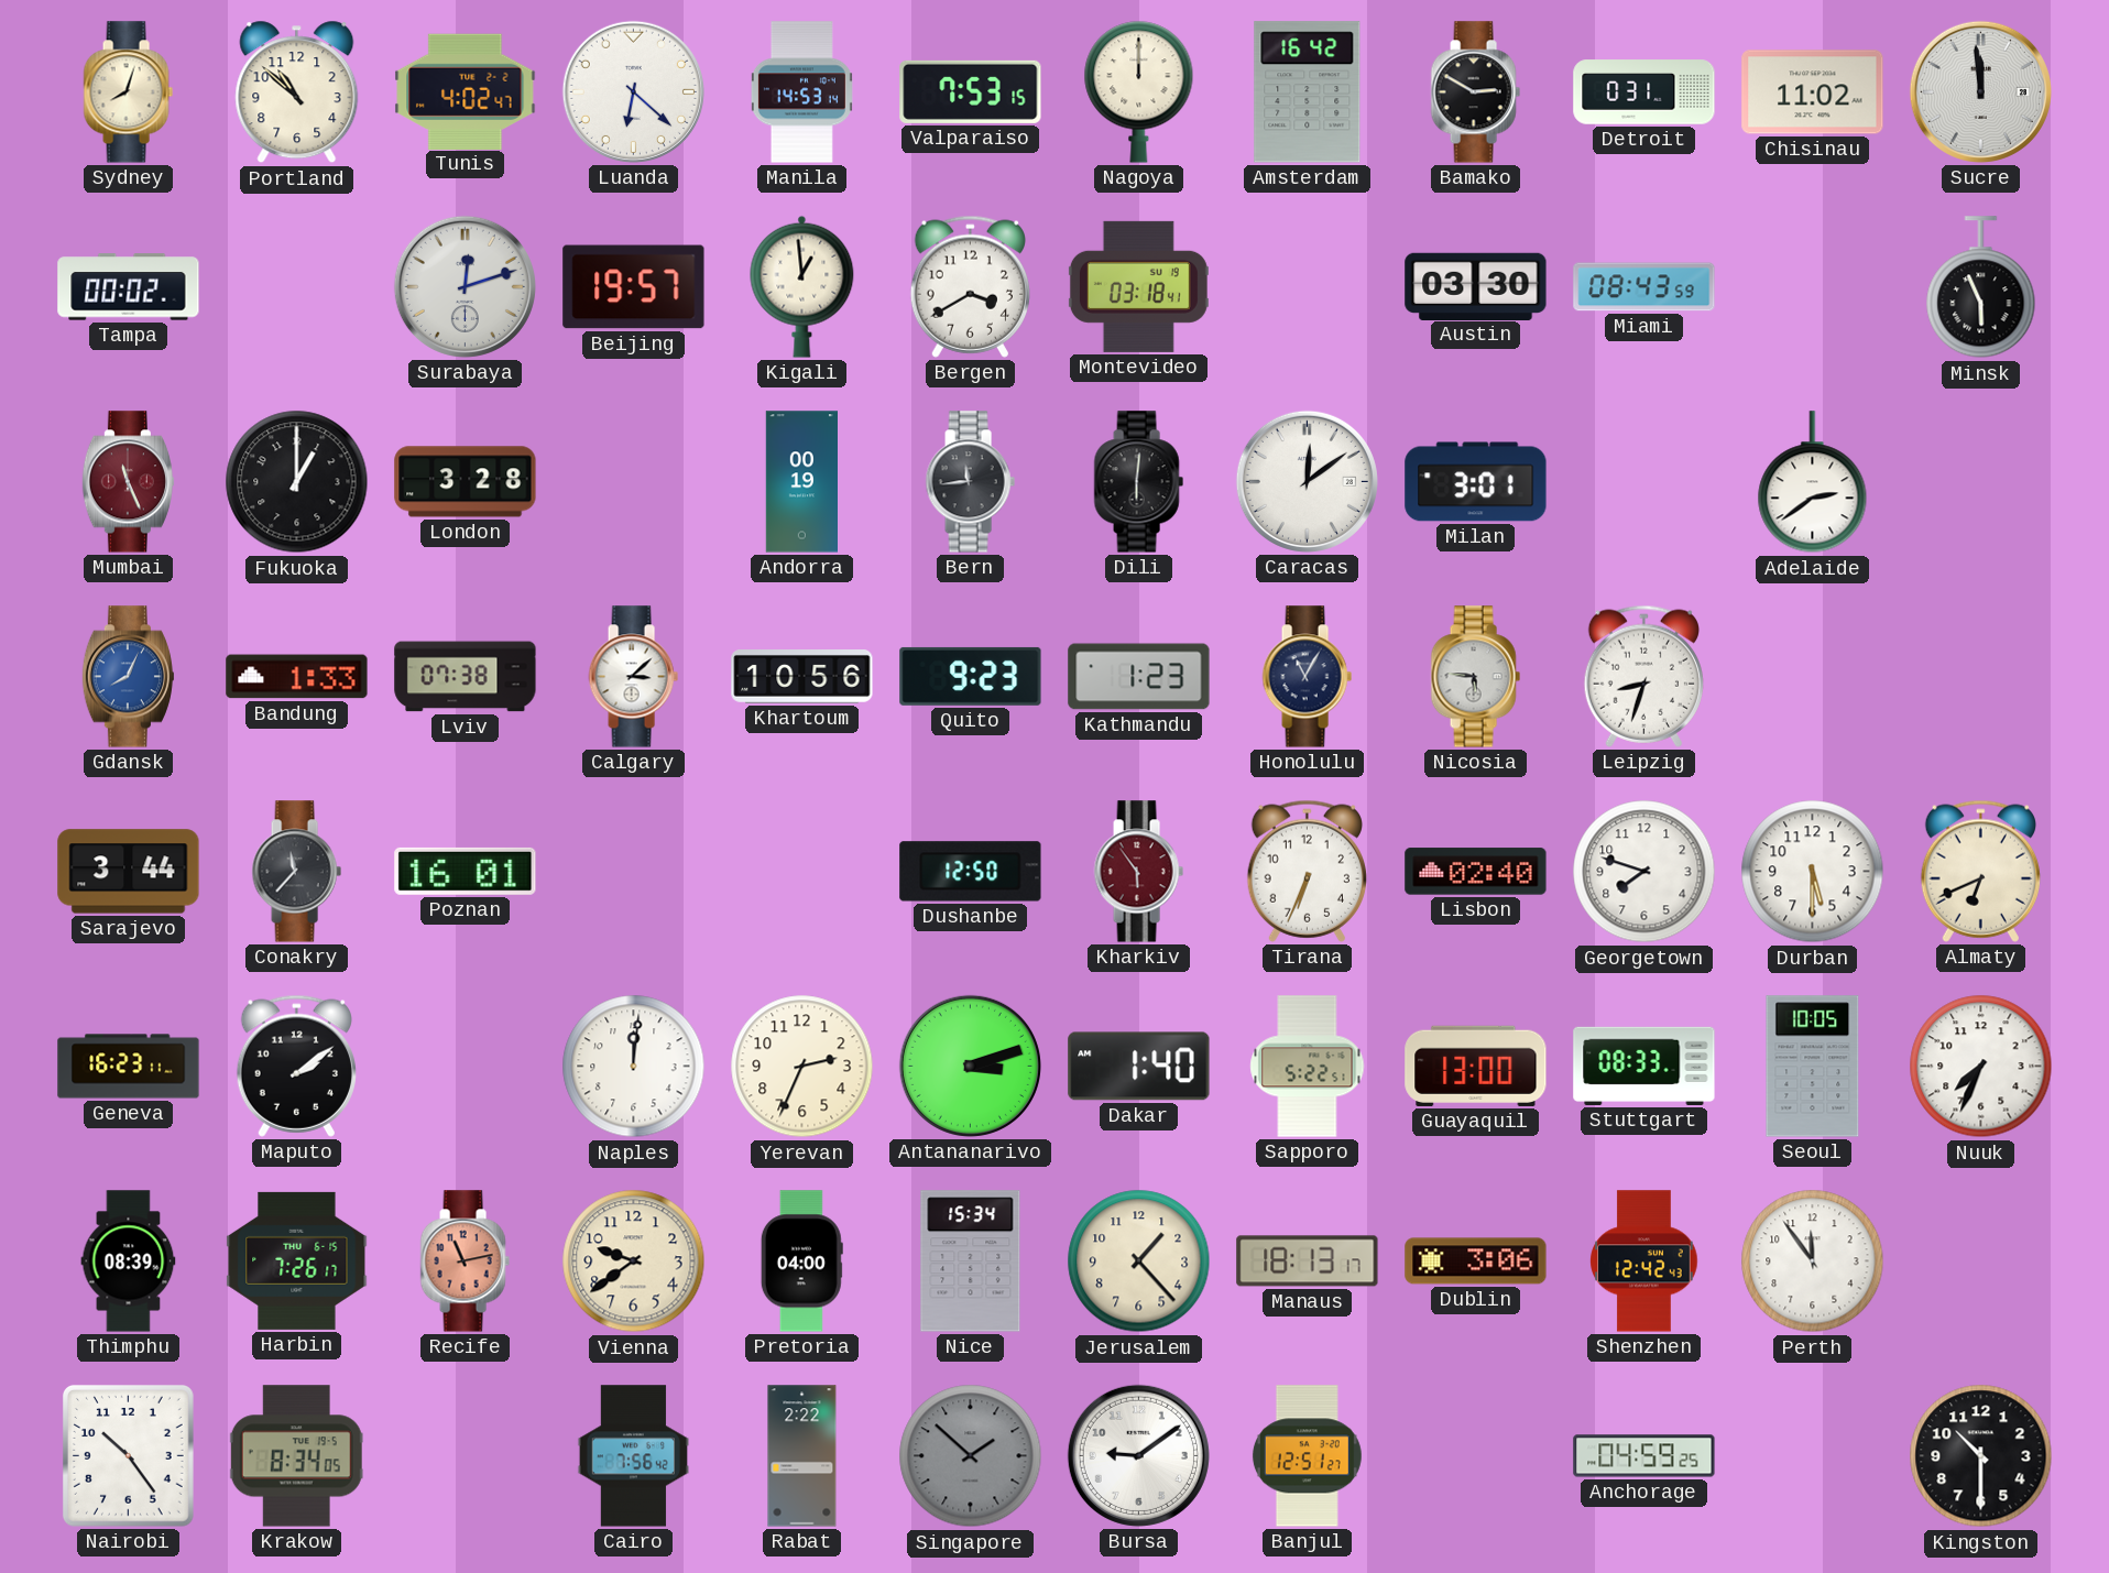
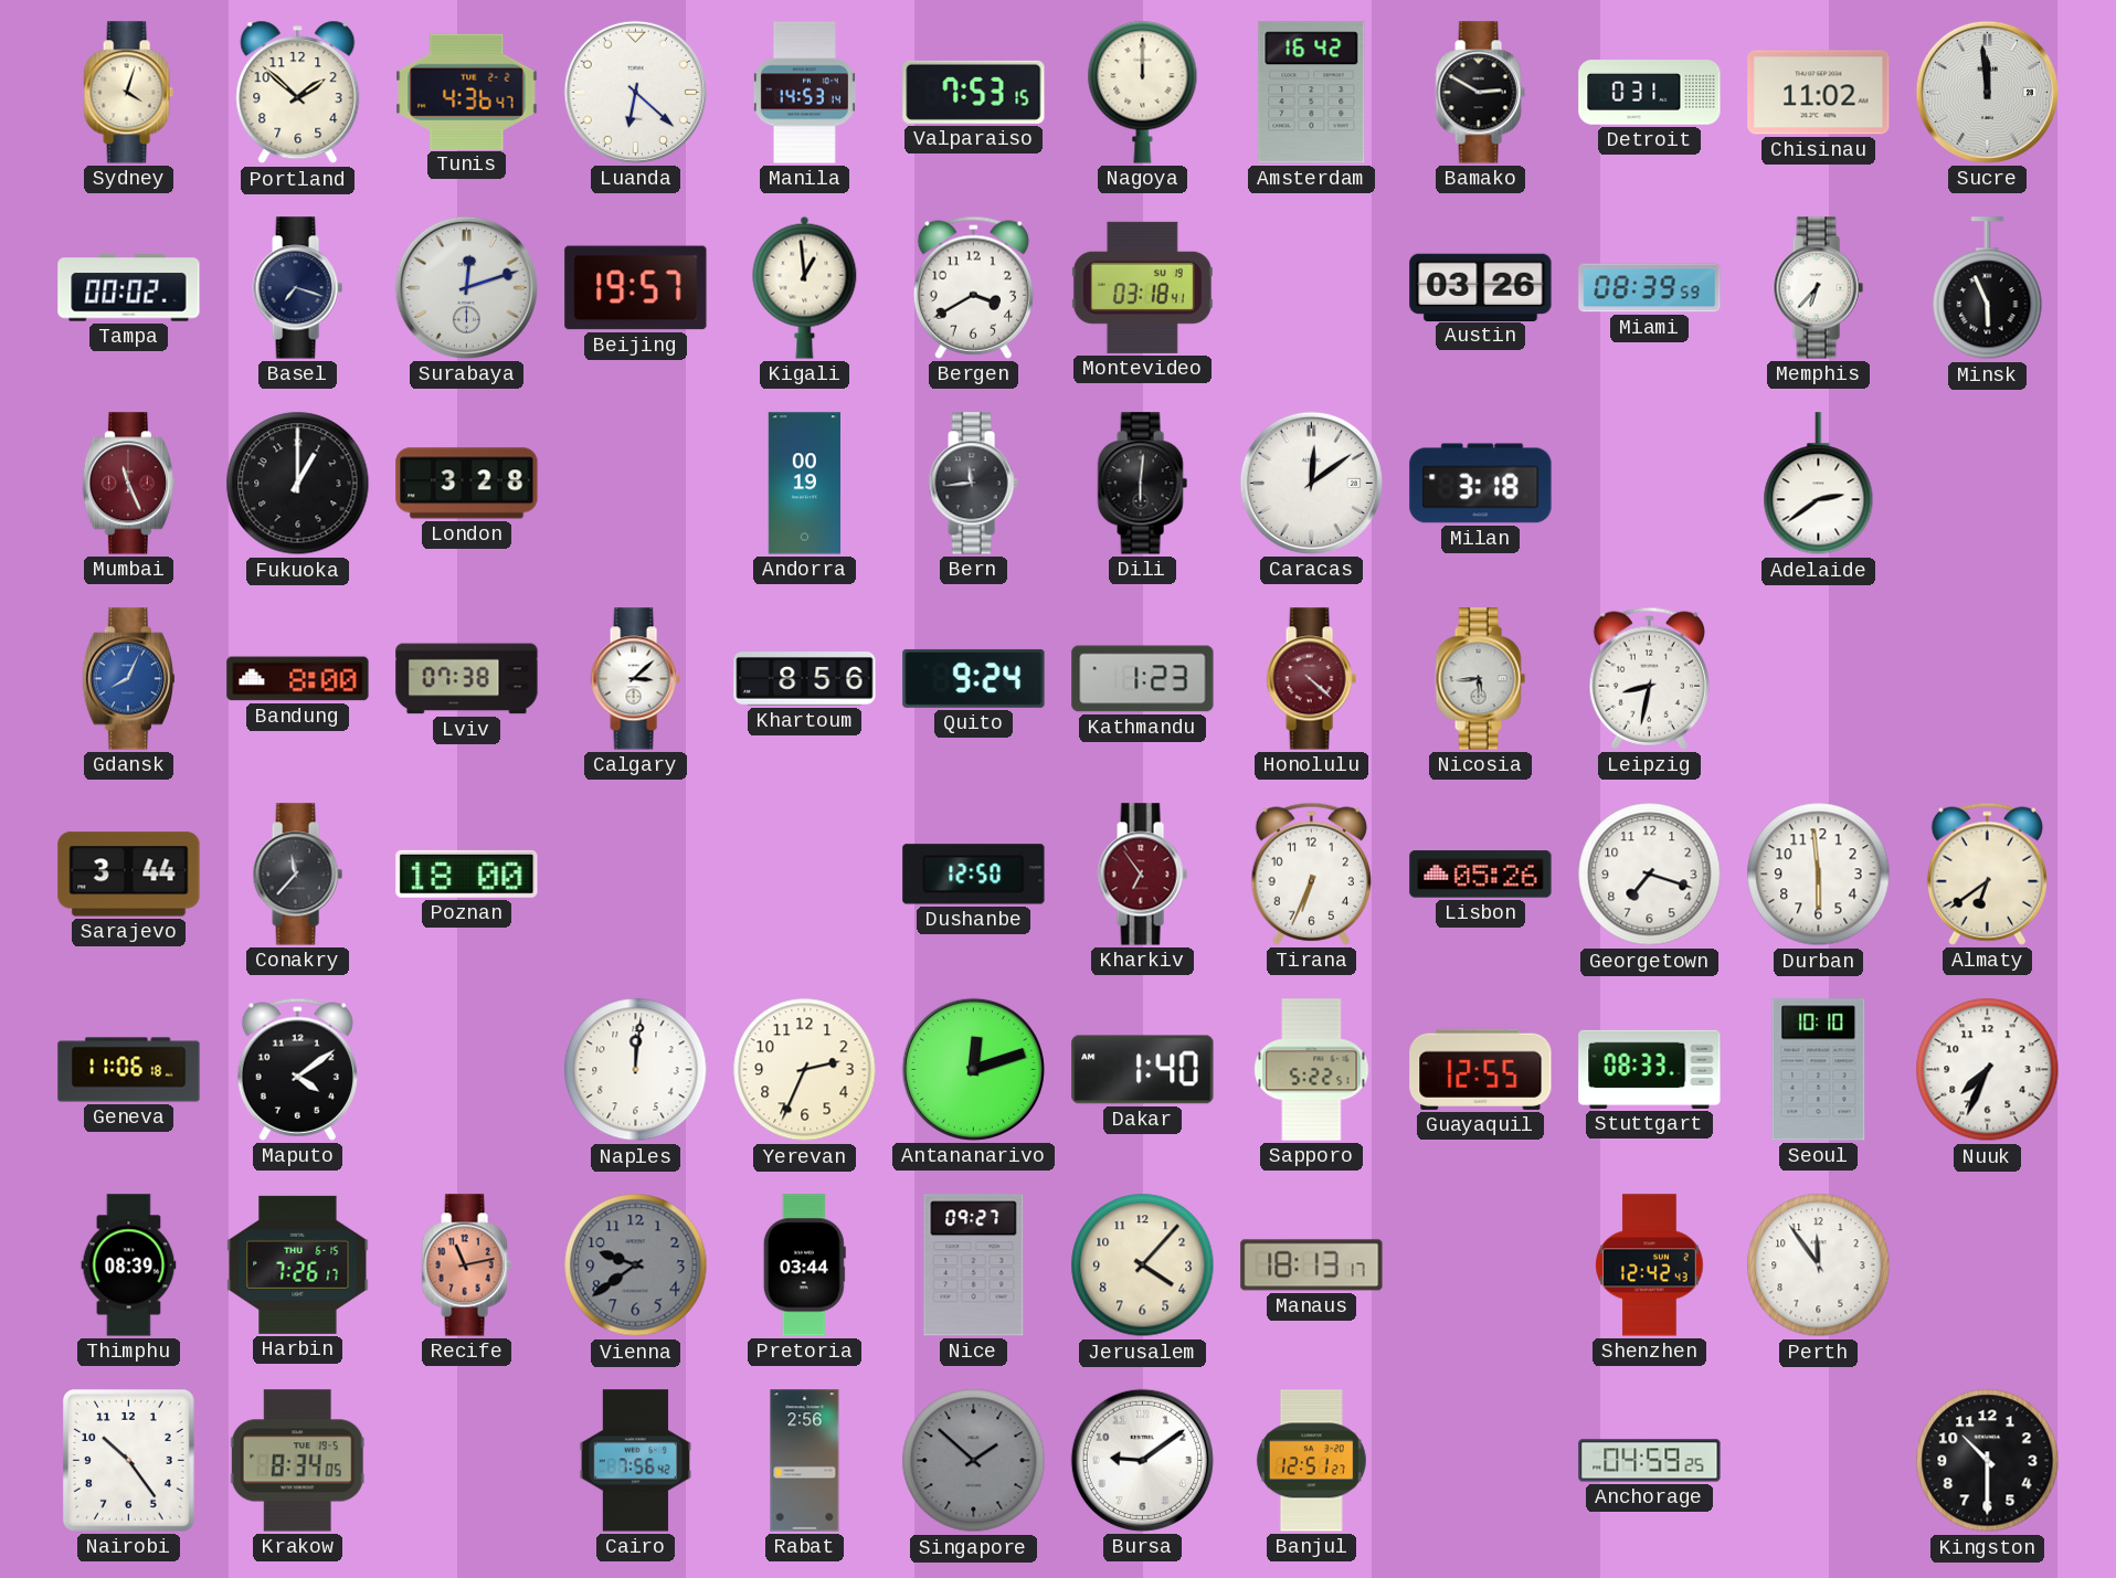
Sydney: 8:03 -> 4:03
Portland: 10:52 -> 1:52
Tunis: 4:02 -> 4:36
Basel: none -> 7:18
Austin: 03:30 -> 03:26
Miami: 08:43 -> 08:39
Memphis: none -> 6:37
Milan: 3:01 -> 3:18
Bandung: 1:33 -> 8:00
Khartoum: 10:56 -> 8:56
Quito: 9:23 -> 9:24
Honolulu: 11:05 -> 4:22
Honolulu dial: navy -> burgundy
Nicosia: 5:46 -> 5:44
Leipzig: 8:33 -> 8:32
Poznan: 16:01 -> 18:00
Kharkiv: 5:54 -> 6:54
Lisbon: 02:40 -> 05:26
Georgetown: 7:48 -> 7:18
Durban: 5:30 -> 5:59
Almaty: 6:41 -> 6:39
Geneva: 16:23 -> 11:06
Maputo: 2:09 -> 4:09
Antananarivo: 3:12 -> 12:12
Guayaquil: 13:00 -> 12:55
Seoul: 10:05 -> 10:10
Vienna dial: cream -> grey
Pretoria: 04:00 -> 03:44
Nice: 15:34 -> 09:27
Jerusalem: 1:23 -> 4:07
Dublin: 3:06 -> none
Rabat: 2:22 -> 2:56
